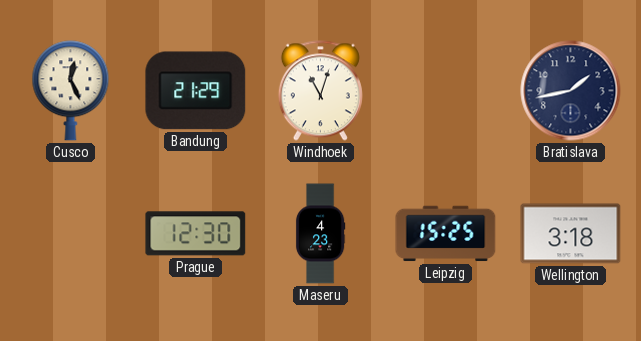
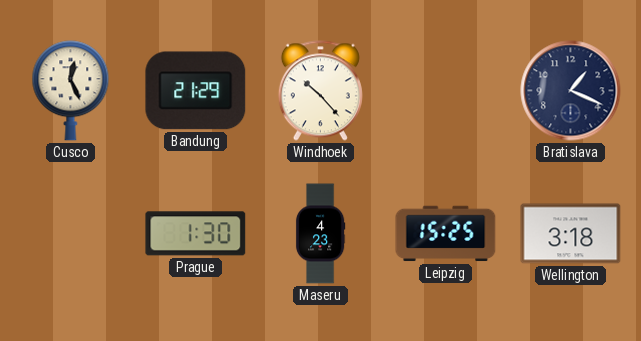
Windhoek: 11:03 -> 10:23
Bratislava: 1:43 -> 1:19
Prague: 12:30 -> 1:30
